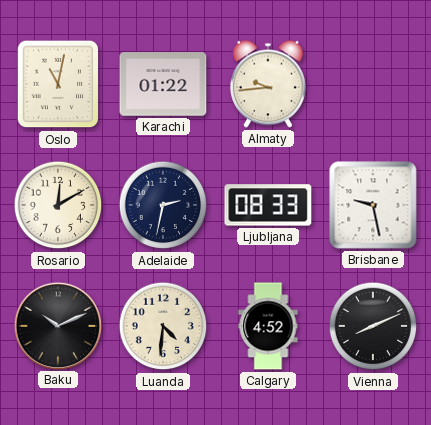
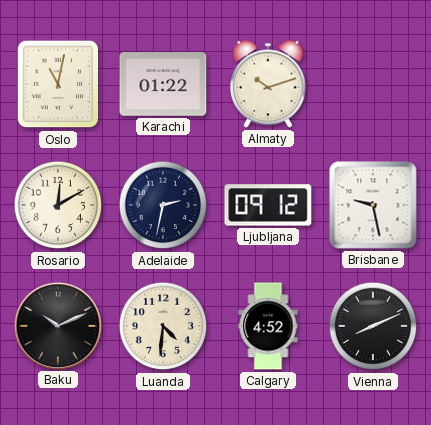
Almaty: 9:44 -> 10:12
Ljubljana: 08:33 -> 09:12
